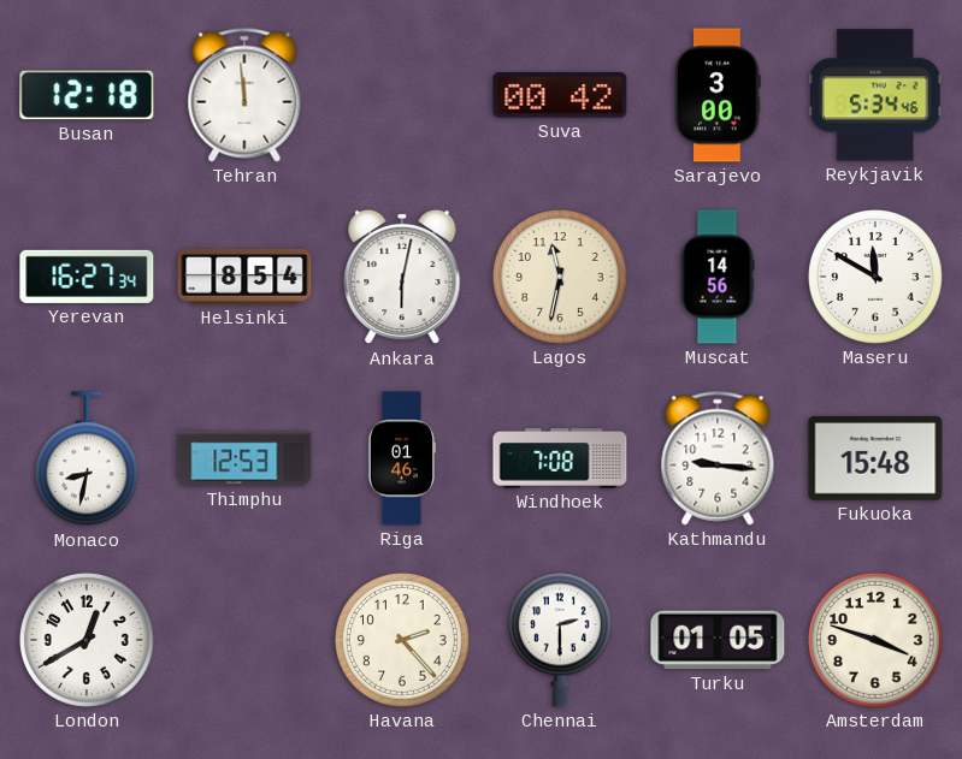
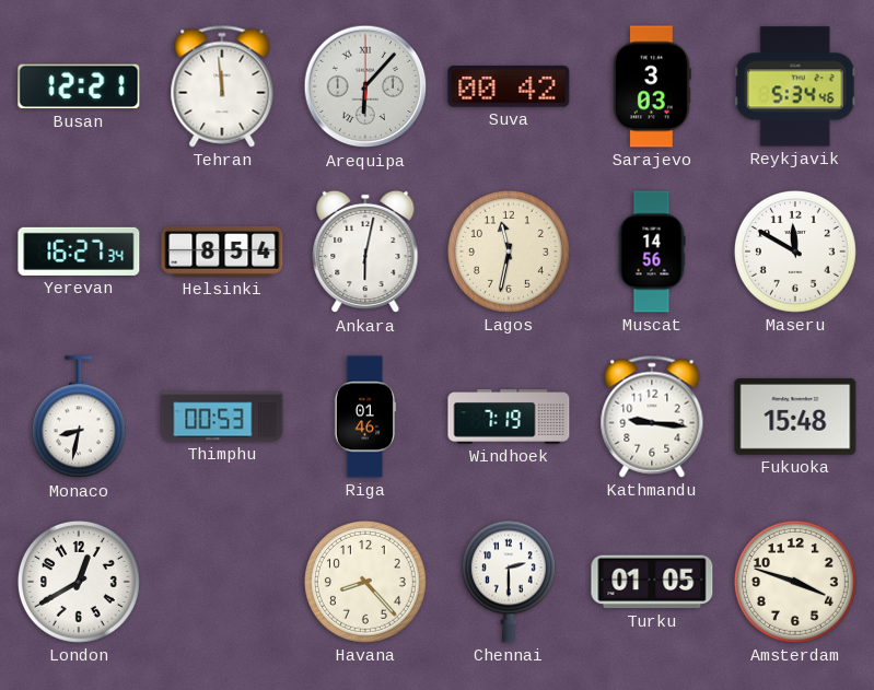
Busan: 12:18 -> 12:21
Arequipa: none -> 6:07
Sarajevo: 3:00 -> 3:03
Thimphu: 12:53 -> 00:53
Windhoek: 7:08 -> 7:19
Havana: 2:23 -> 8:23
